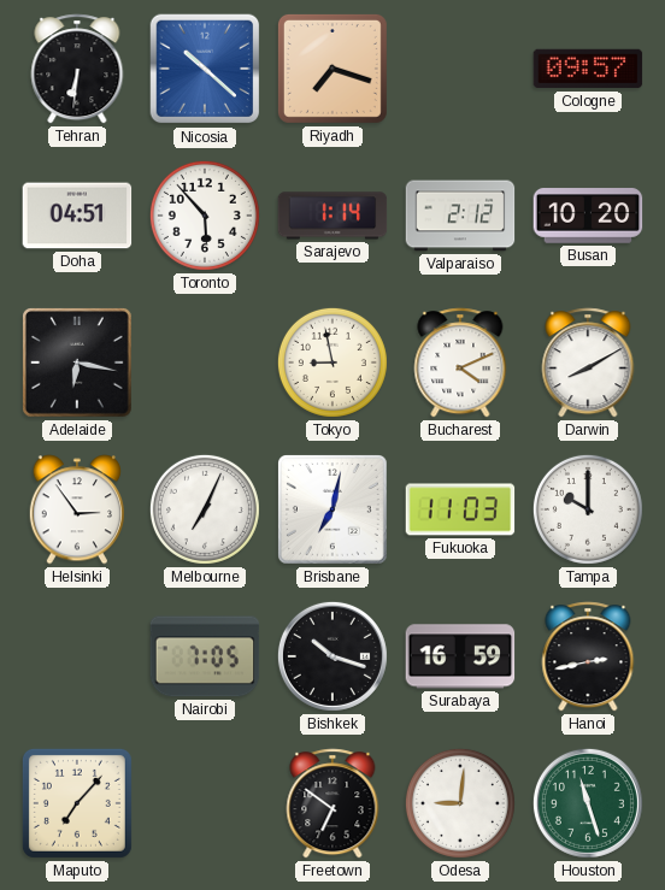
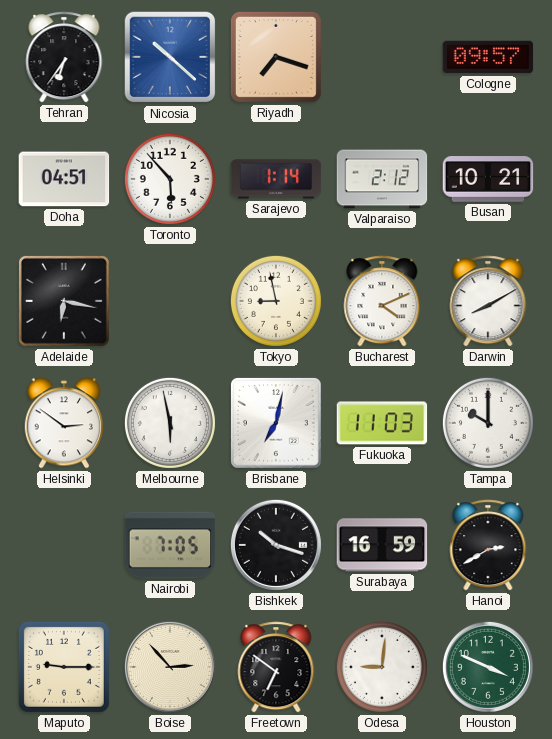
Tehran: 6:31 -> 6:36
Busan: 10:20 -> 10:21
Helsinki: 2:54 -> 2:51
Melbourne: 7:04 -> 5:58
Hanoi: 2:43 -> 2:40
Maputo: 7:07 -> 9:15
Boise: none -> 2:53
Houston: 11:27 -> 3:49
